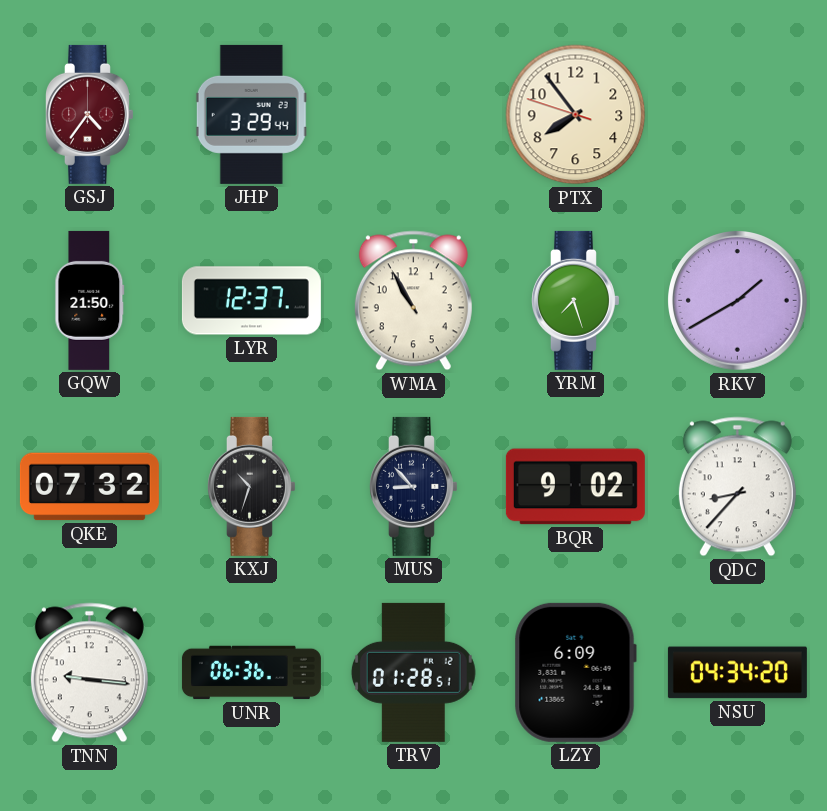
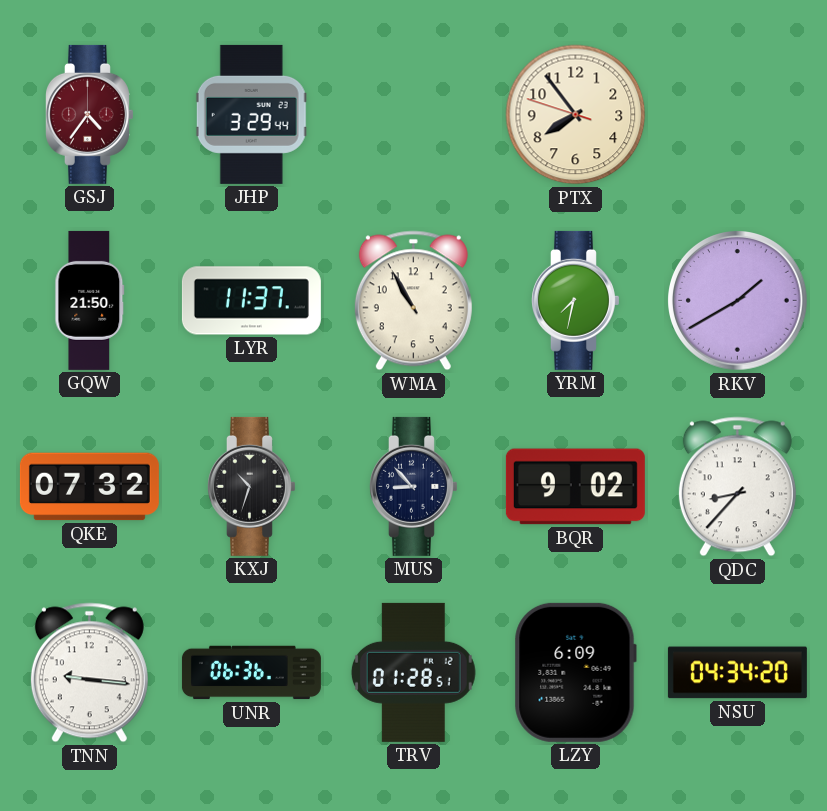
LYR: 12:37 -> 11:37
YRM: 7:27 -> 7:32
